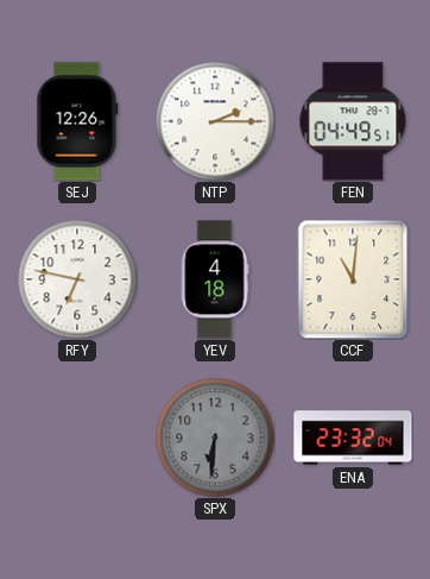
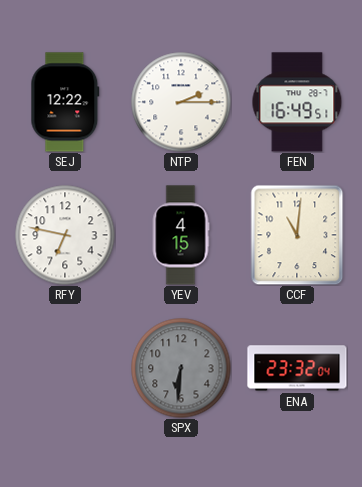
SEJ: 12:26 -> 12:22
FEN: 04:49 -> 16:49
YEV: 4:18 -> 4:15
